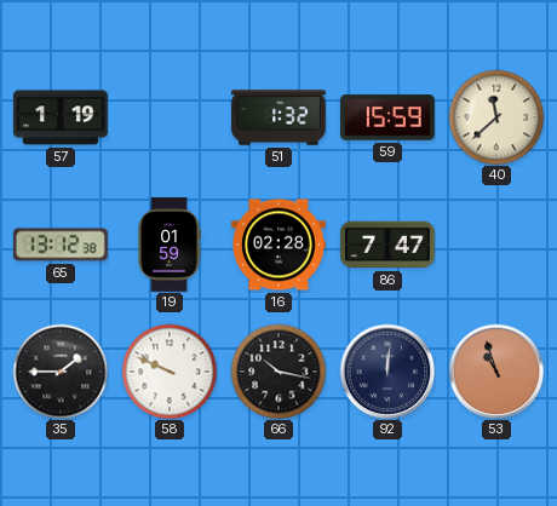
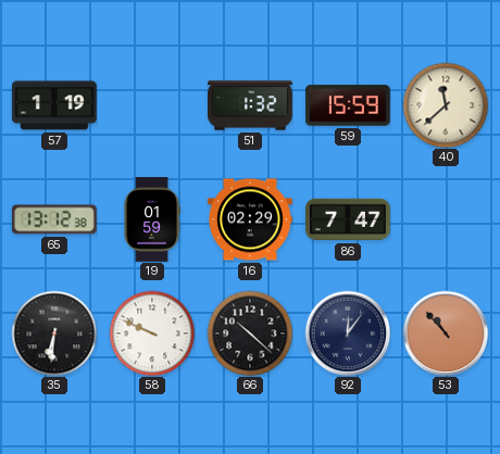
16: 02:28 -> 02:29
35: 1:45 -> 6:31
66: 10:17 -> 10:22
92: 12:01 -> 12:06
53: 10:57 -> 10:53
